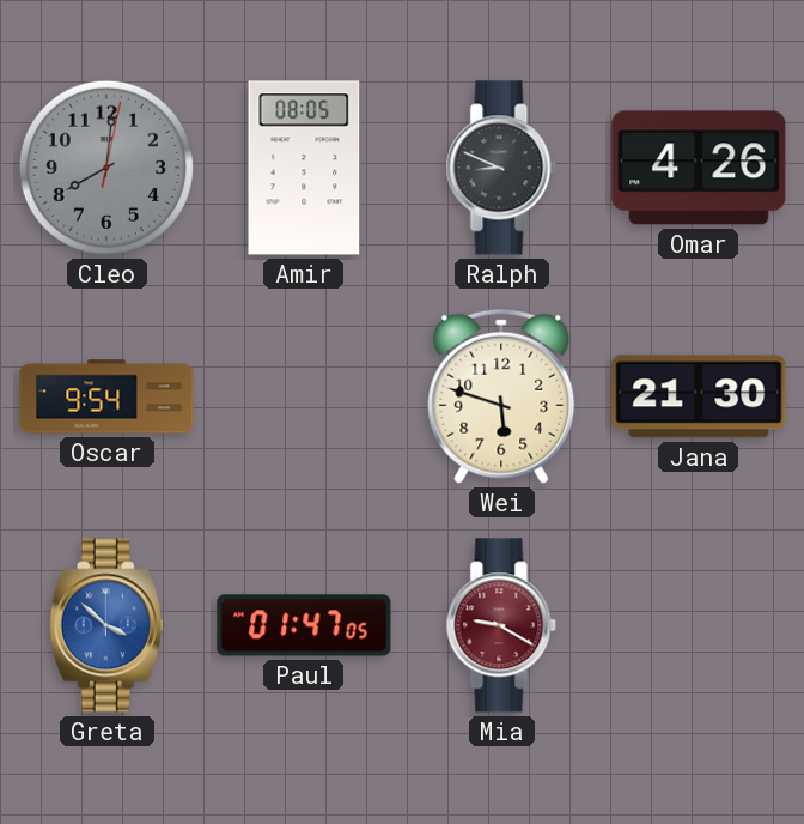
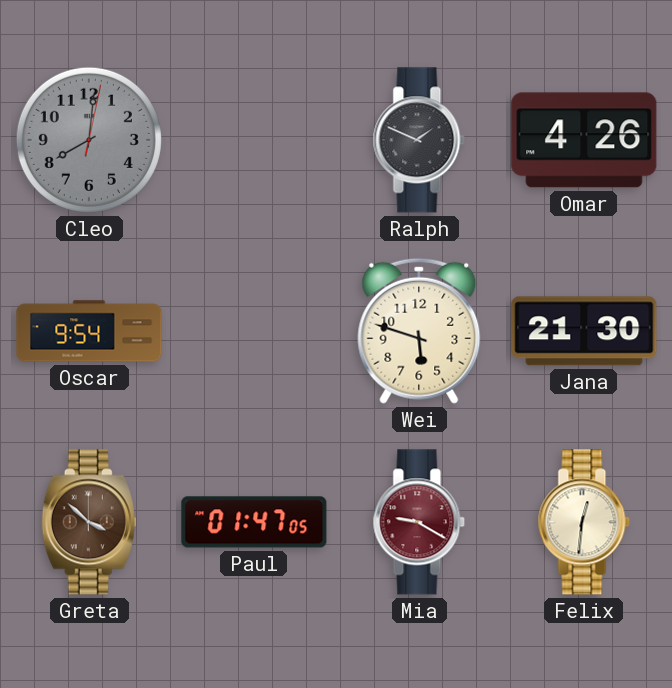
Amir: 08:05 -> none
Ralph: 8:49 -> 1:49
Greta dial: blue -> brown
Felix: none -> 12:31
